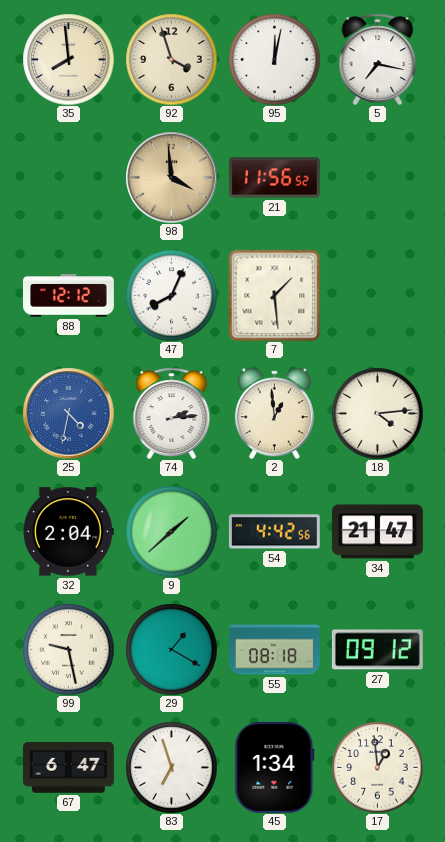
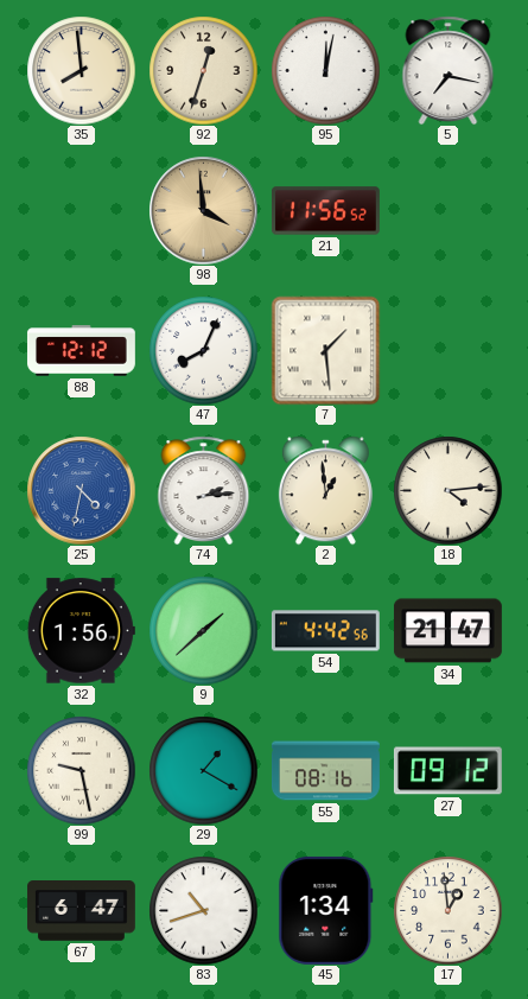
92: 3:57 -> 12:33
32: 2:04 -> 1:56
55: 08:18 -> 08:16
83: 6:57 -> 10:42
